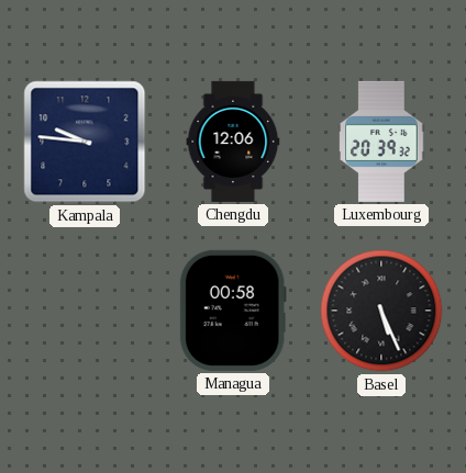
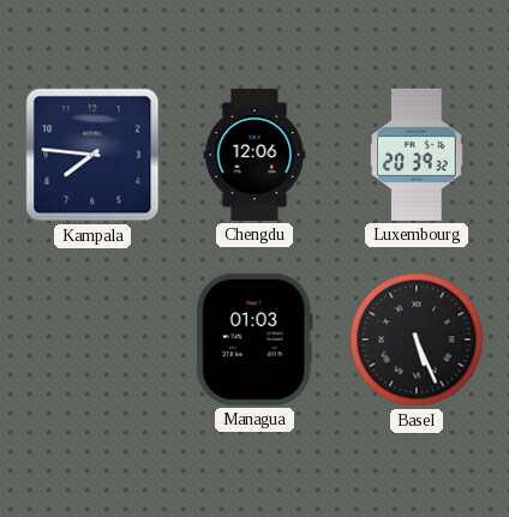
Kampala: 9:46 -> 7:46
Managua: 00:58 -> 01:03
